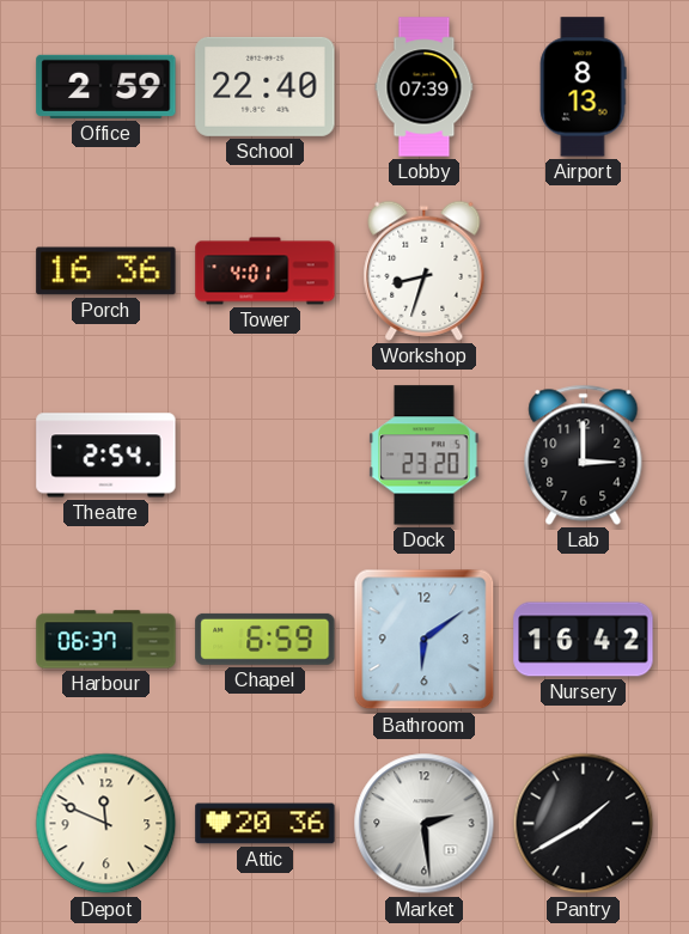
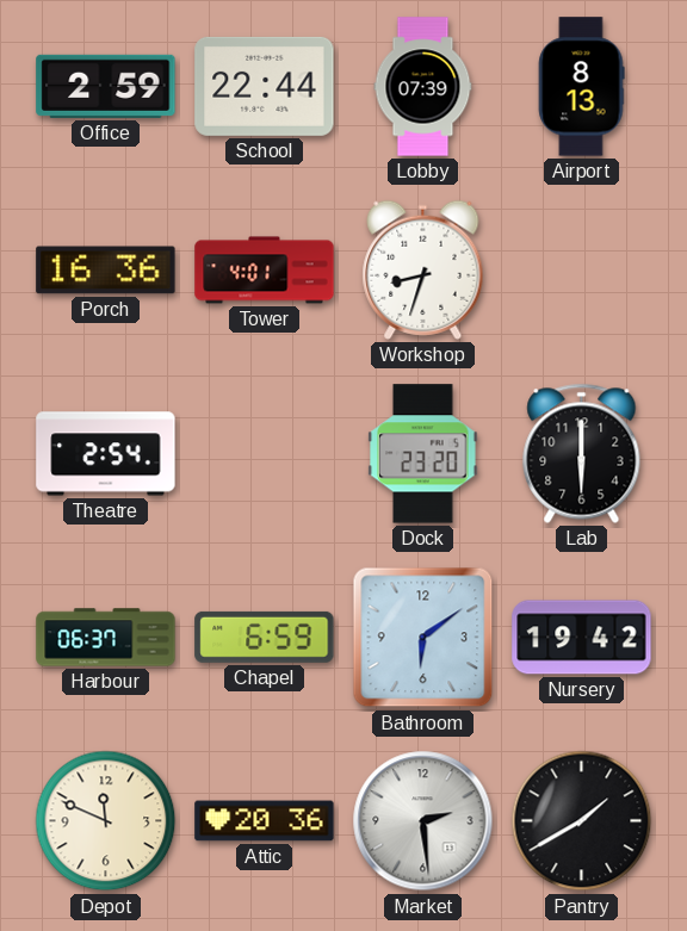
School: 22:40 -> 22:44
Lab: 3:00 -> 6:00
Nursery: 16:42 -> 19:42
